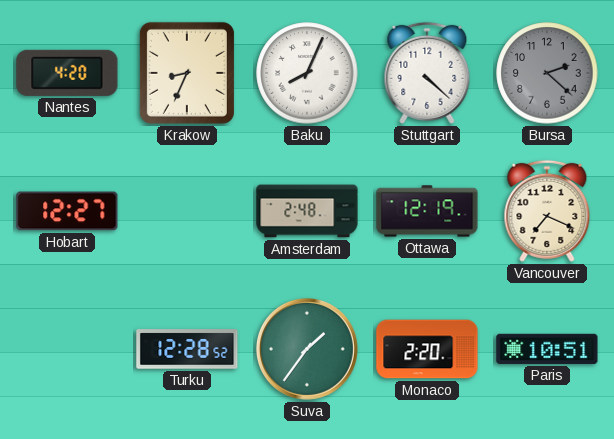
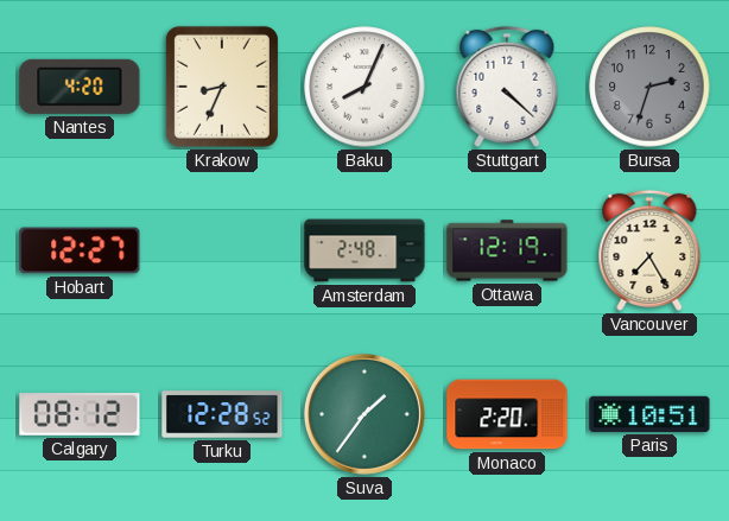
Bursa: 2:22 -> 2:33
Vancouver: 7:19 -> 7:25
Calgary: none -> 08:12
